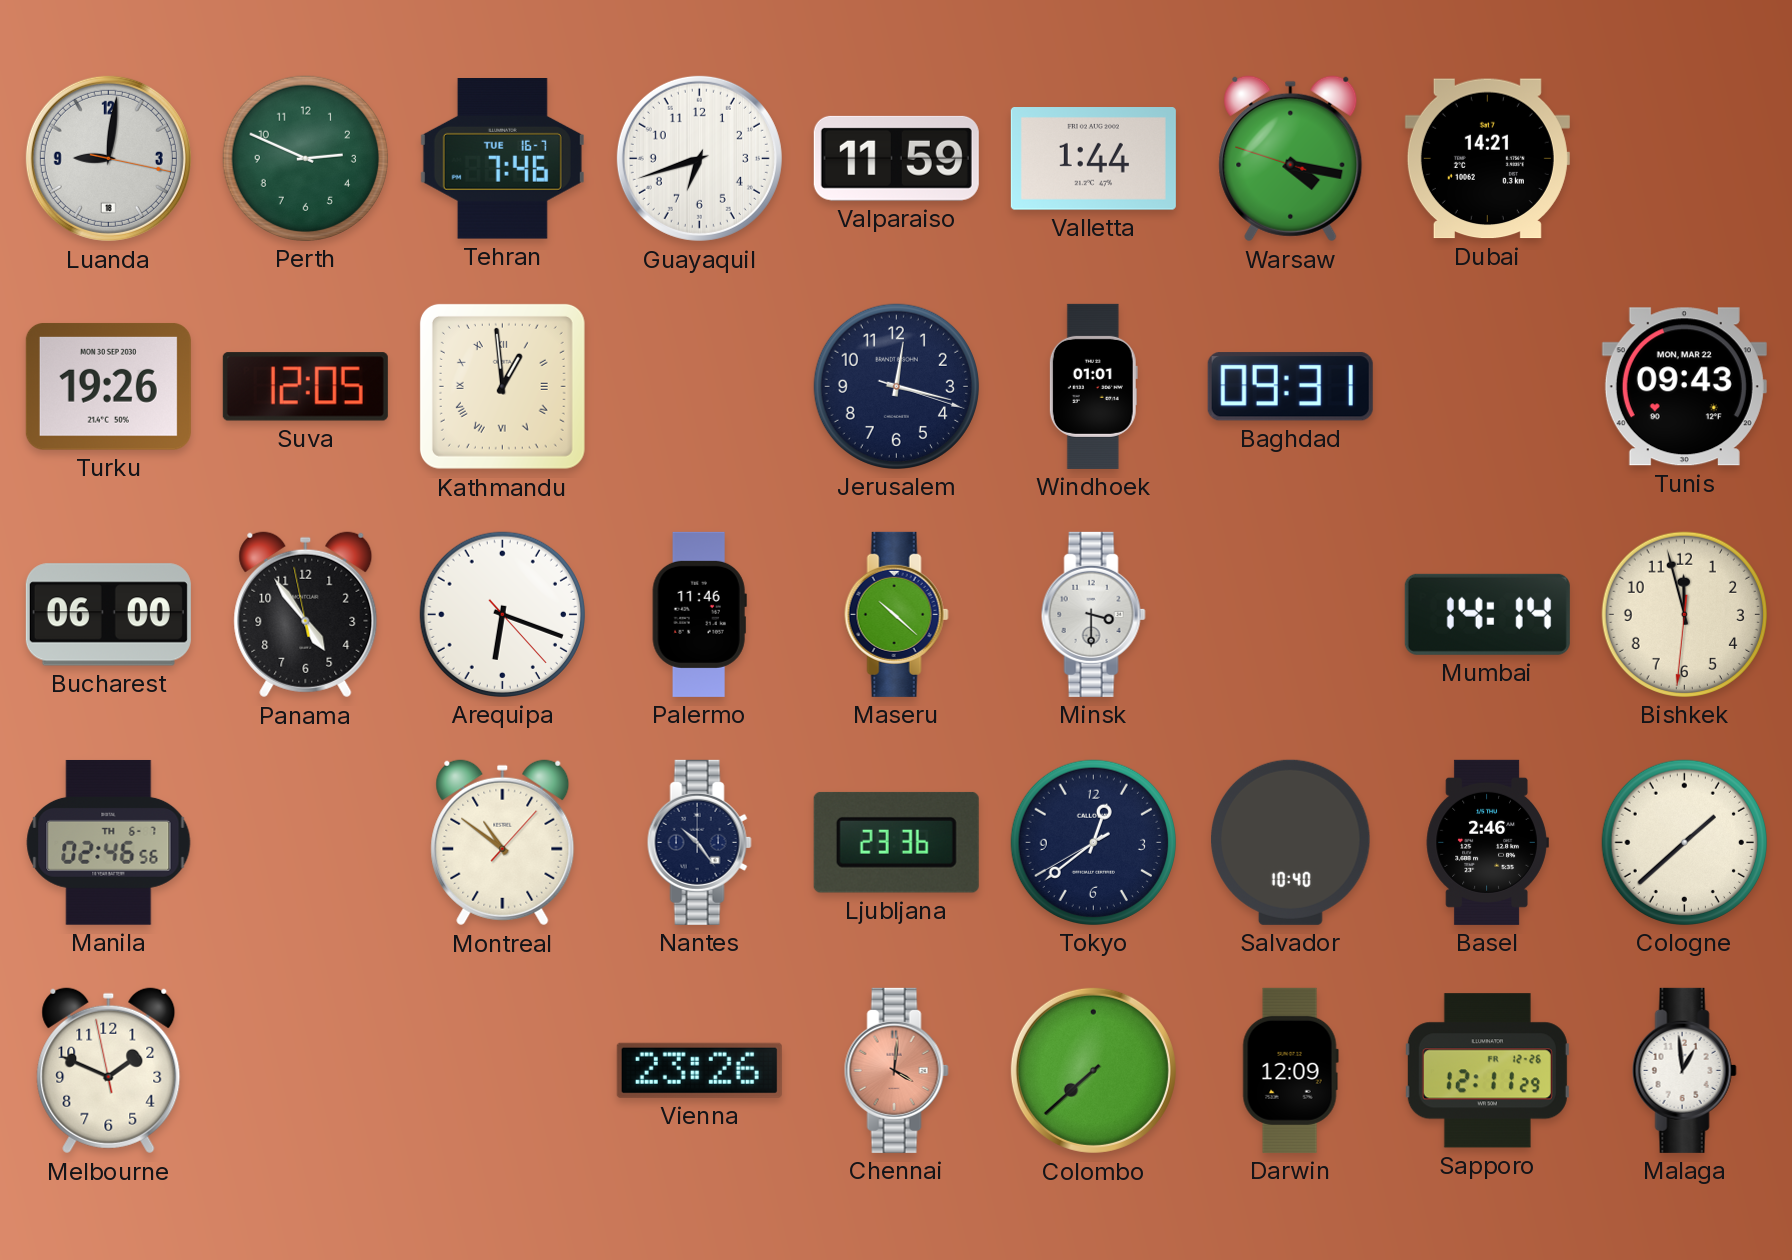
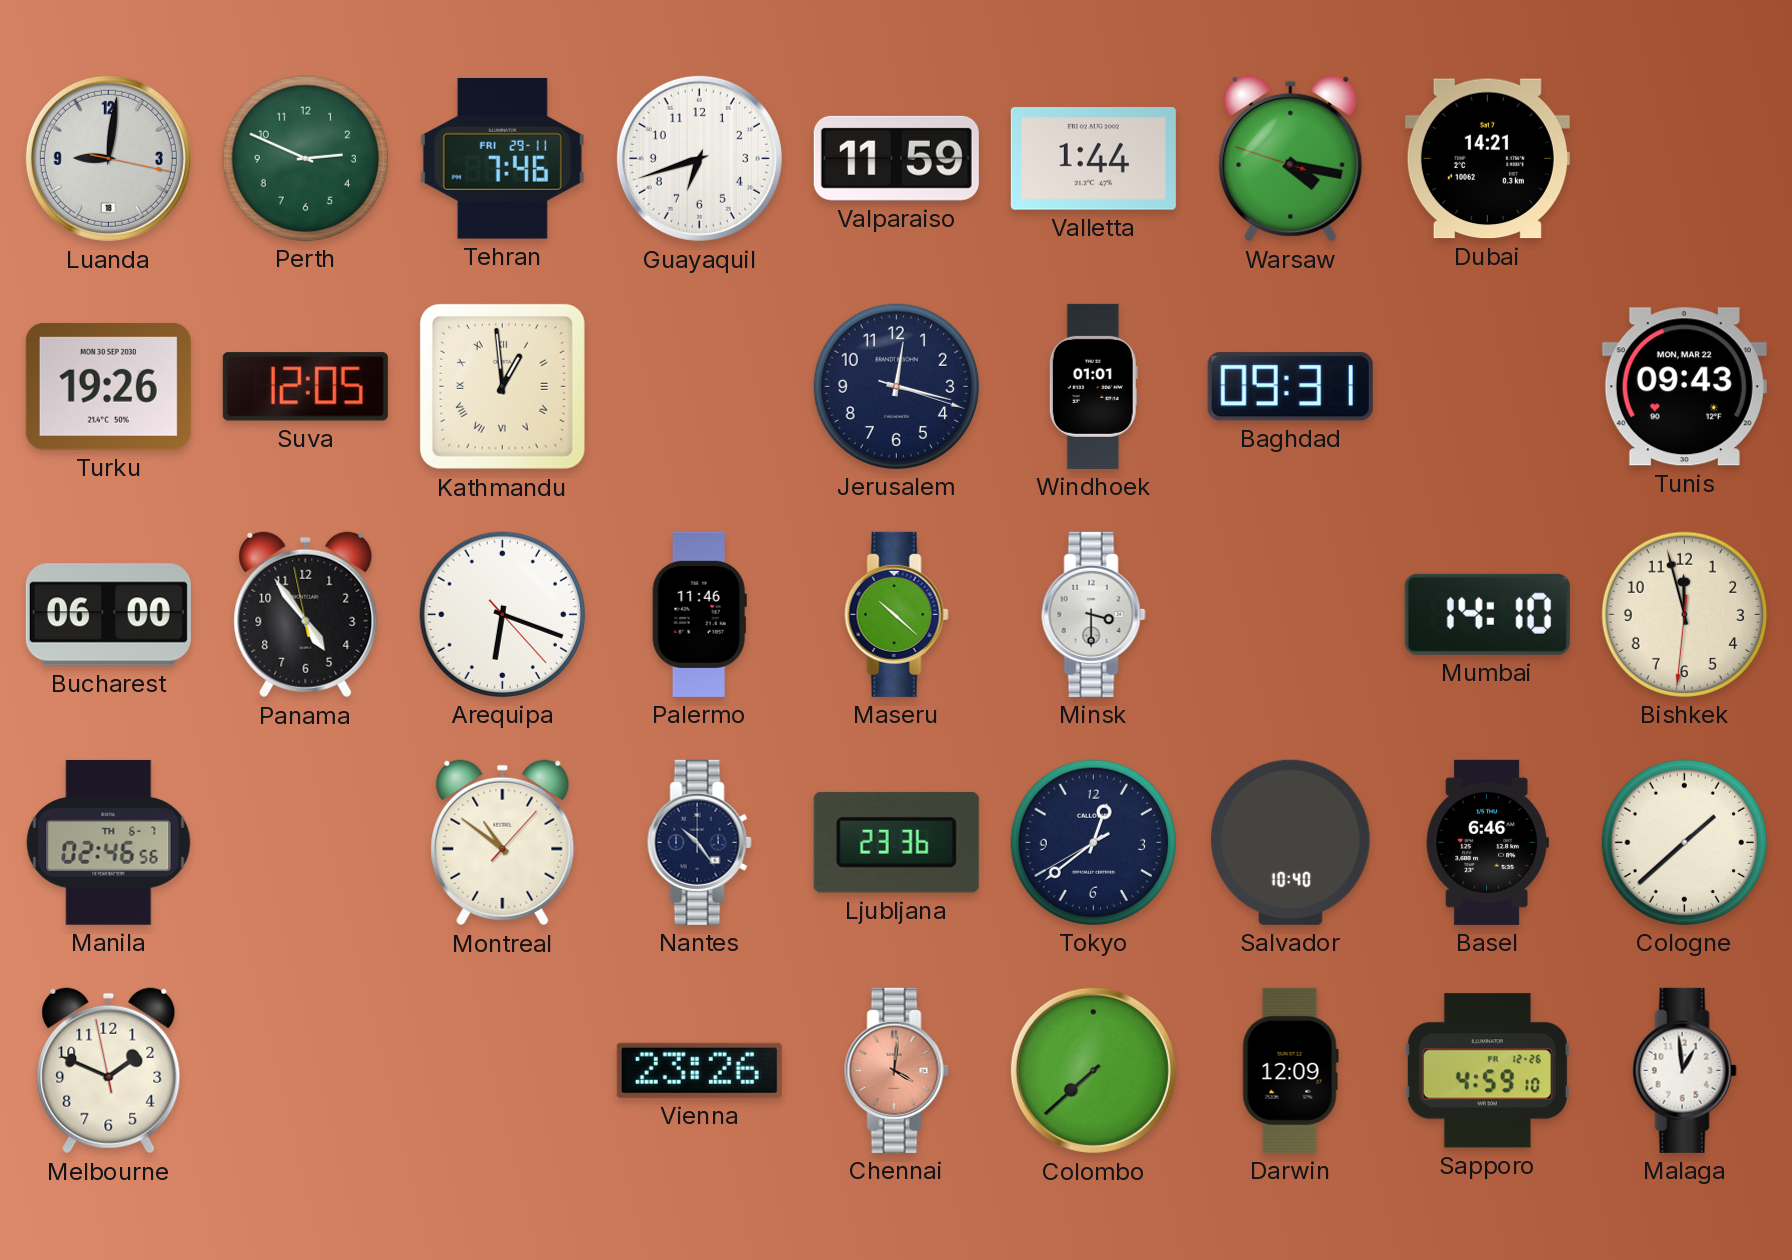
Tehran date: TUE 16-7 -> FRI 29-11
Mumbai: 14:14 -> 14:10
Basel: 2:46 -> 6:46
Sapporo: 12:11 -> 4:59
